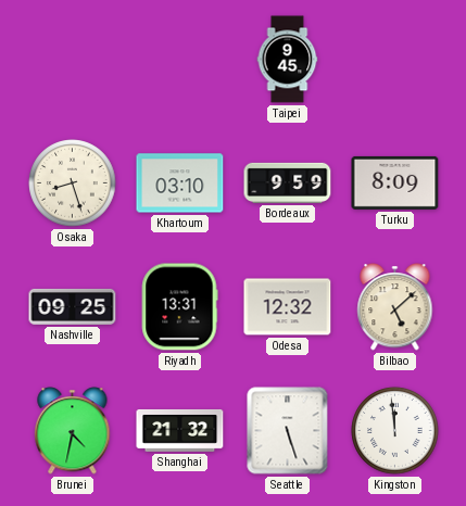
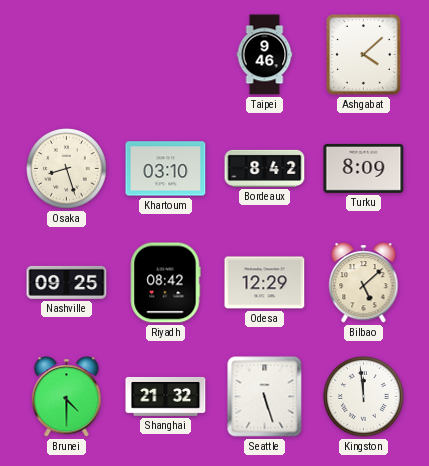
Taipei: 9:45 -> 9:46
Ashgabat: none -> 4:08
Bordeaux: 9:59 -> 8:42
Riyadh: 13:31 -> 08:42
Odesa: 12:32 -> 12:29
Brunei: 4:32 -> 4:30
